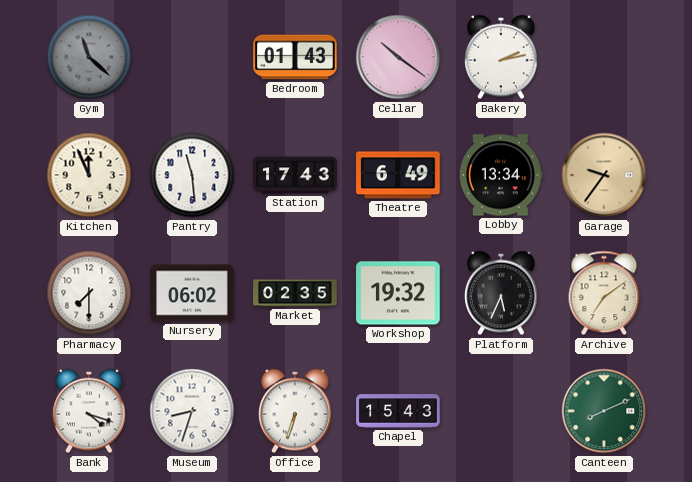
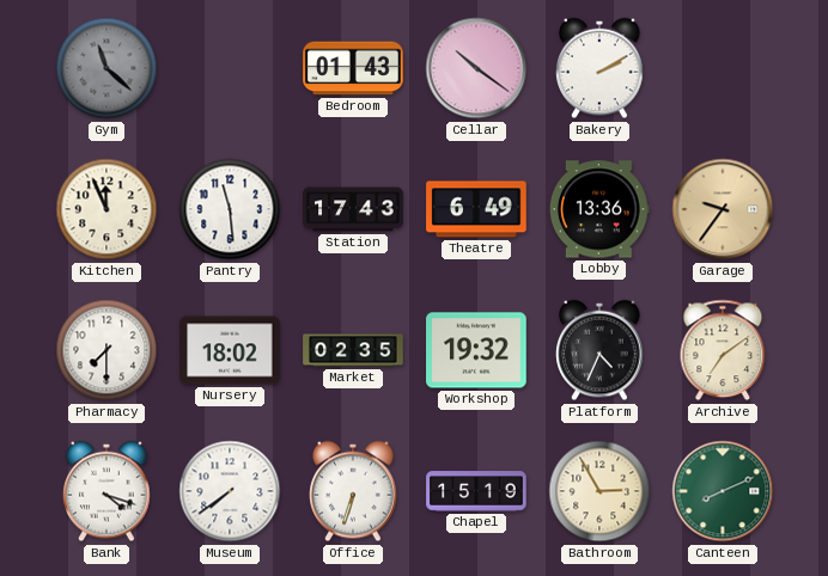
Bakery: 2:13 -> 2:10
Lobby: 13:34 -> 13:36
Nursery: 06:02 -> 18:02
Platform: 5:34 -> 4:34
Museum: 8:33 -> 7:39
Chapel: 15:43 -> 15:19
Bathroom: none -> 2:55
